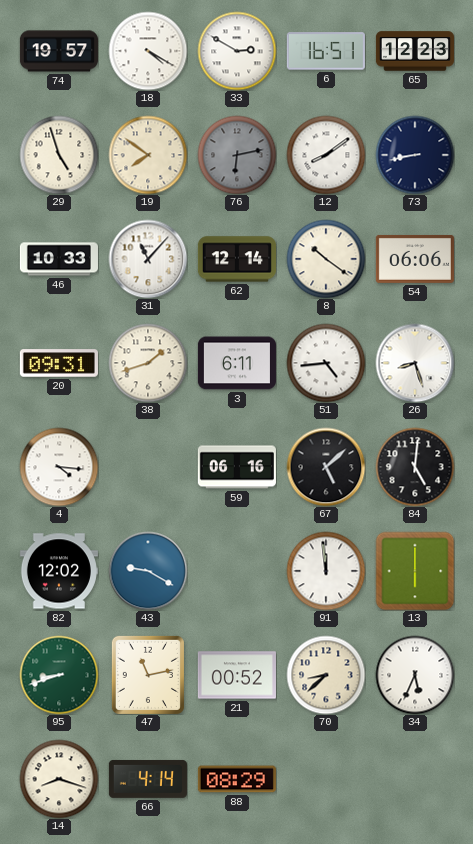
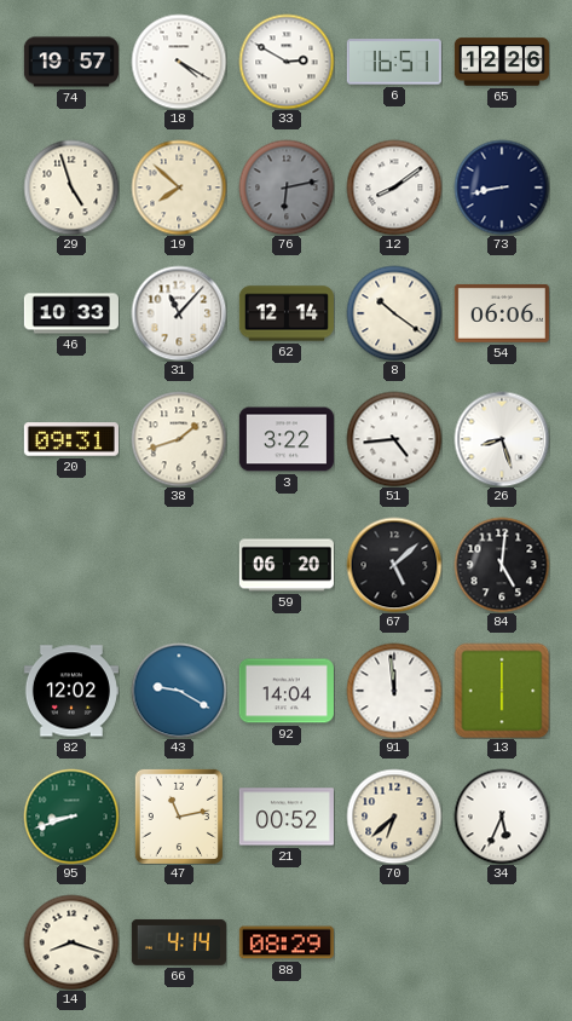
65: 12:23 -> 12:26
19: 7:51 -> 7:52
3: 6:11 -> 3:22
4: 4:16 -> none
59: 06:16 -> 06:20
92: none -> 14:04
70: 8:38 -> 6:38
